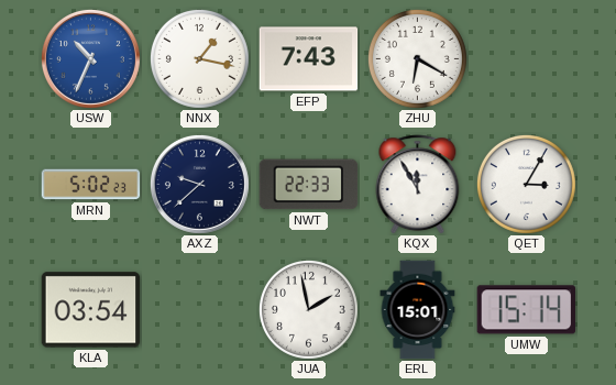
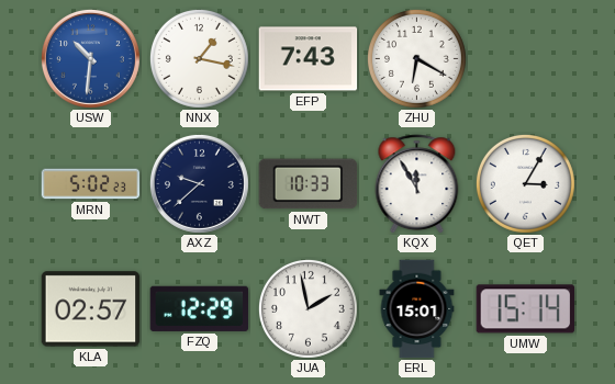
USW: 10:34 -> 10:31
NWT: 22:33 -> 10:33
KLA: 03:54 -> 02:57
FZQ: none -> 12:29
